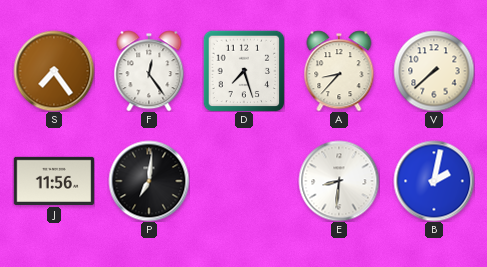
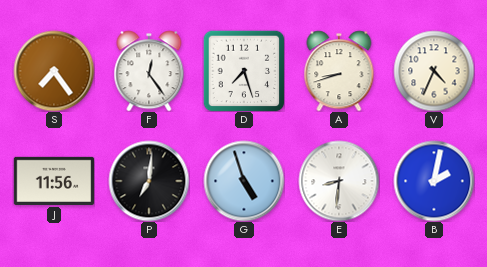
A: 8:37 -> 8:42
V: 7:38 -> 4:34
G: none -> 4:57
